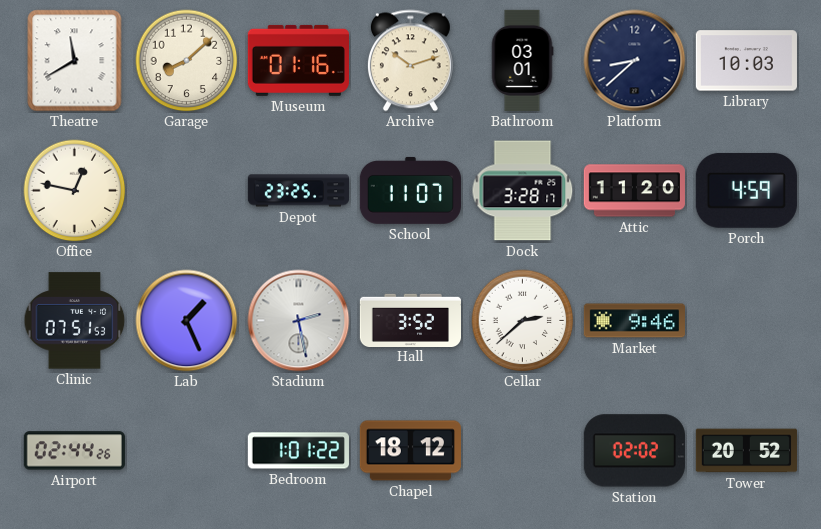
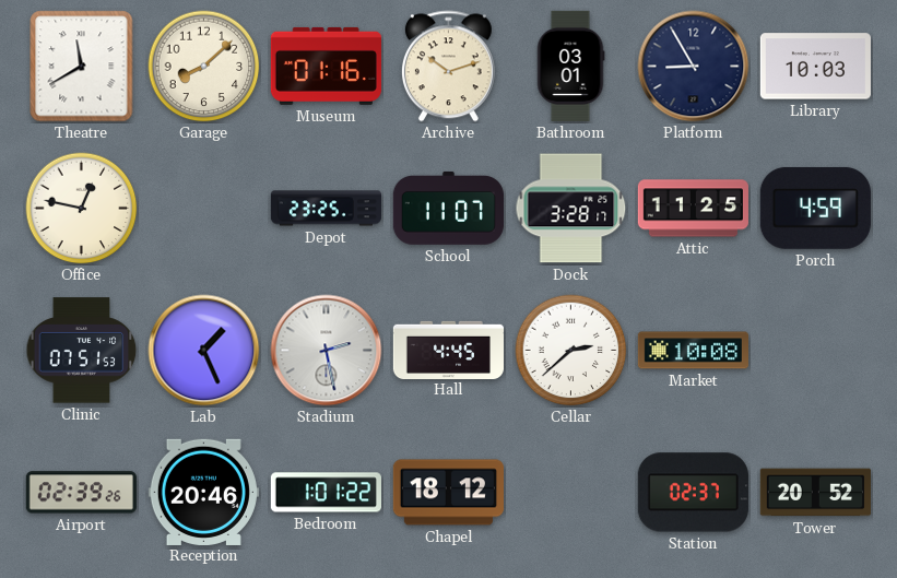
Platform: 8:38 -> 8:55
Attic: 11:20 -> 11:25
Hall: 3:52 -> 4:45
Market: 9:46 -> 10:08
Airport: 02:44 -> 02:39
Reception: none -> 20:46
Station: 02:02 -> 02:37
